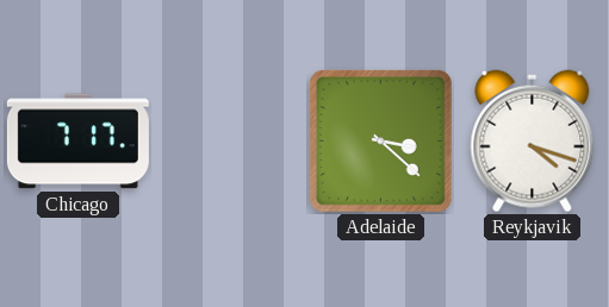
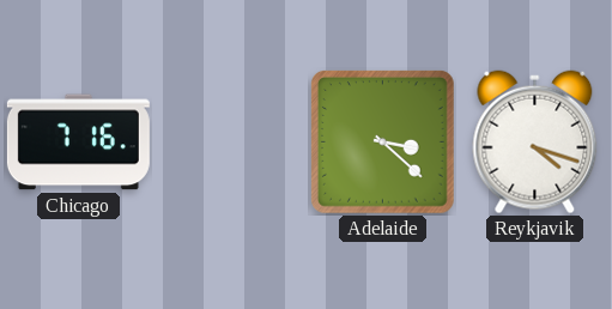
Chicago: 7:17 -> 7:16
